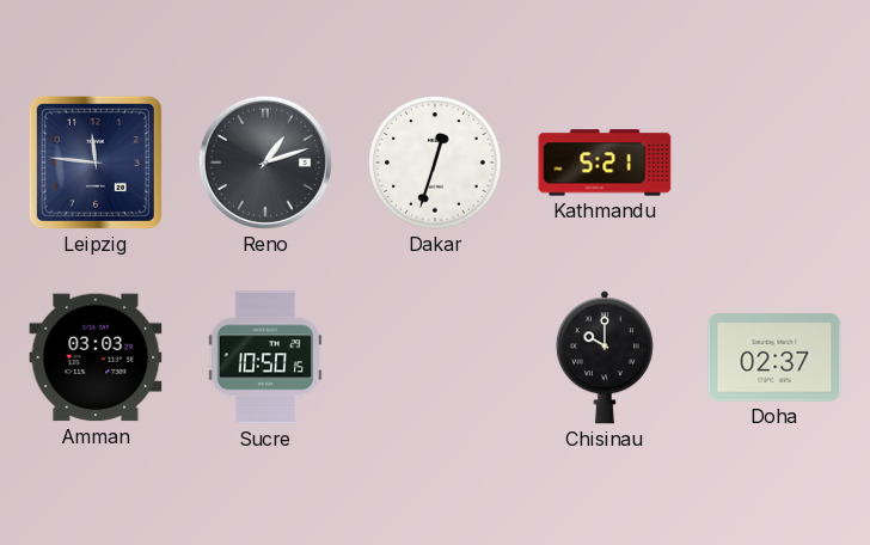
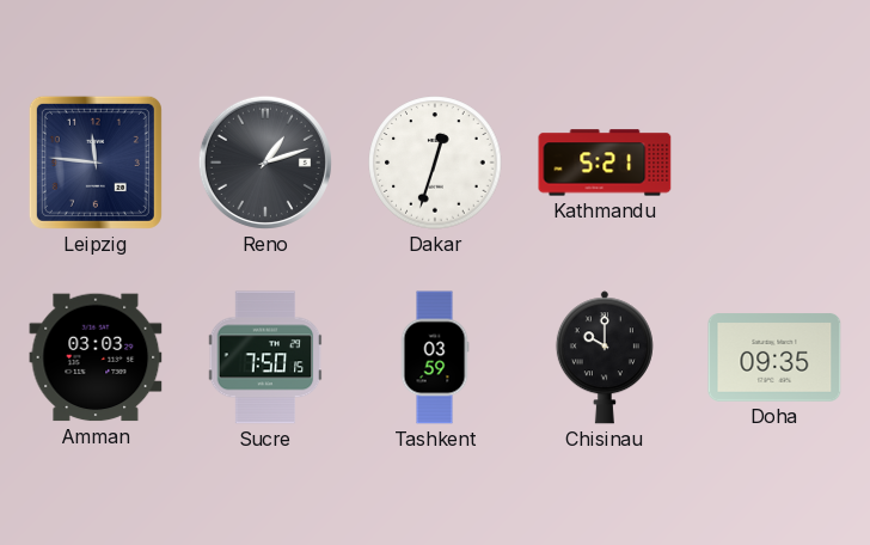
Sucre: 10:50 -> 7:50
Tashkent: none -> 03:59
Doha: 02:37 -> 09:35
